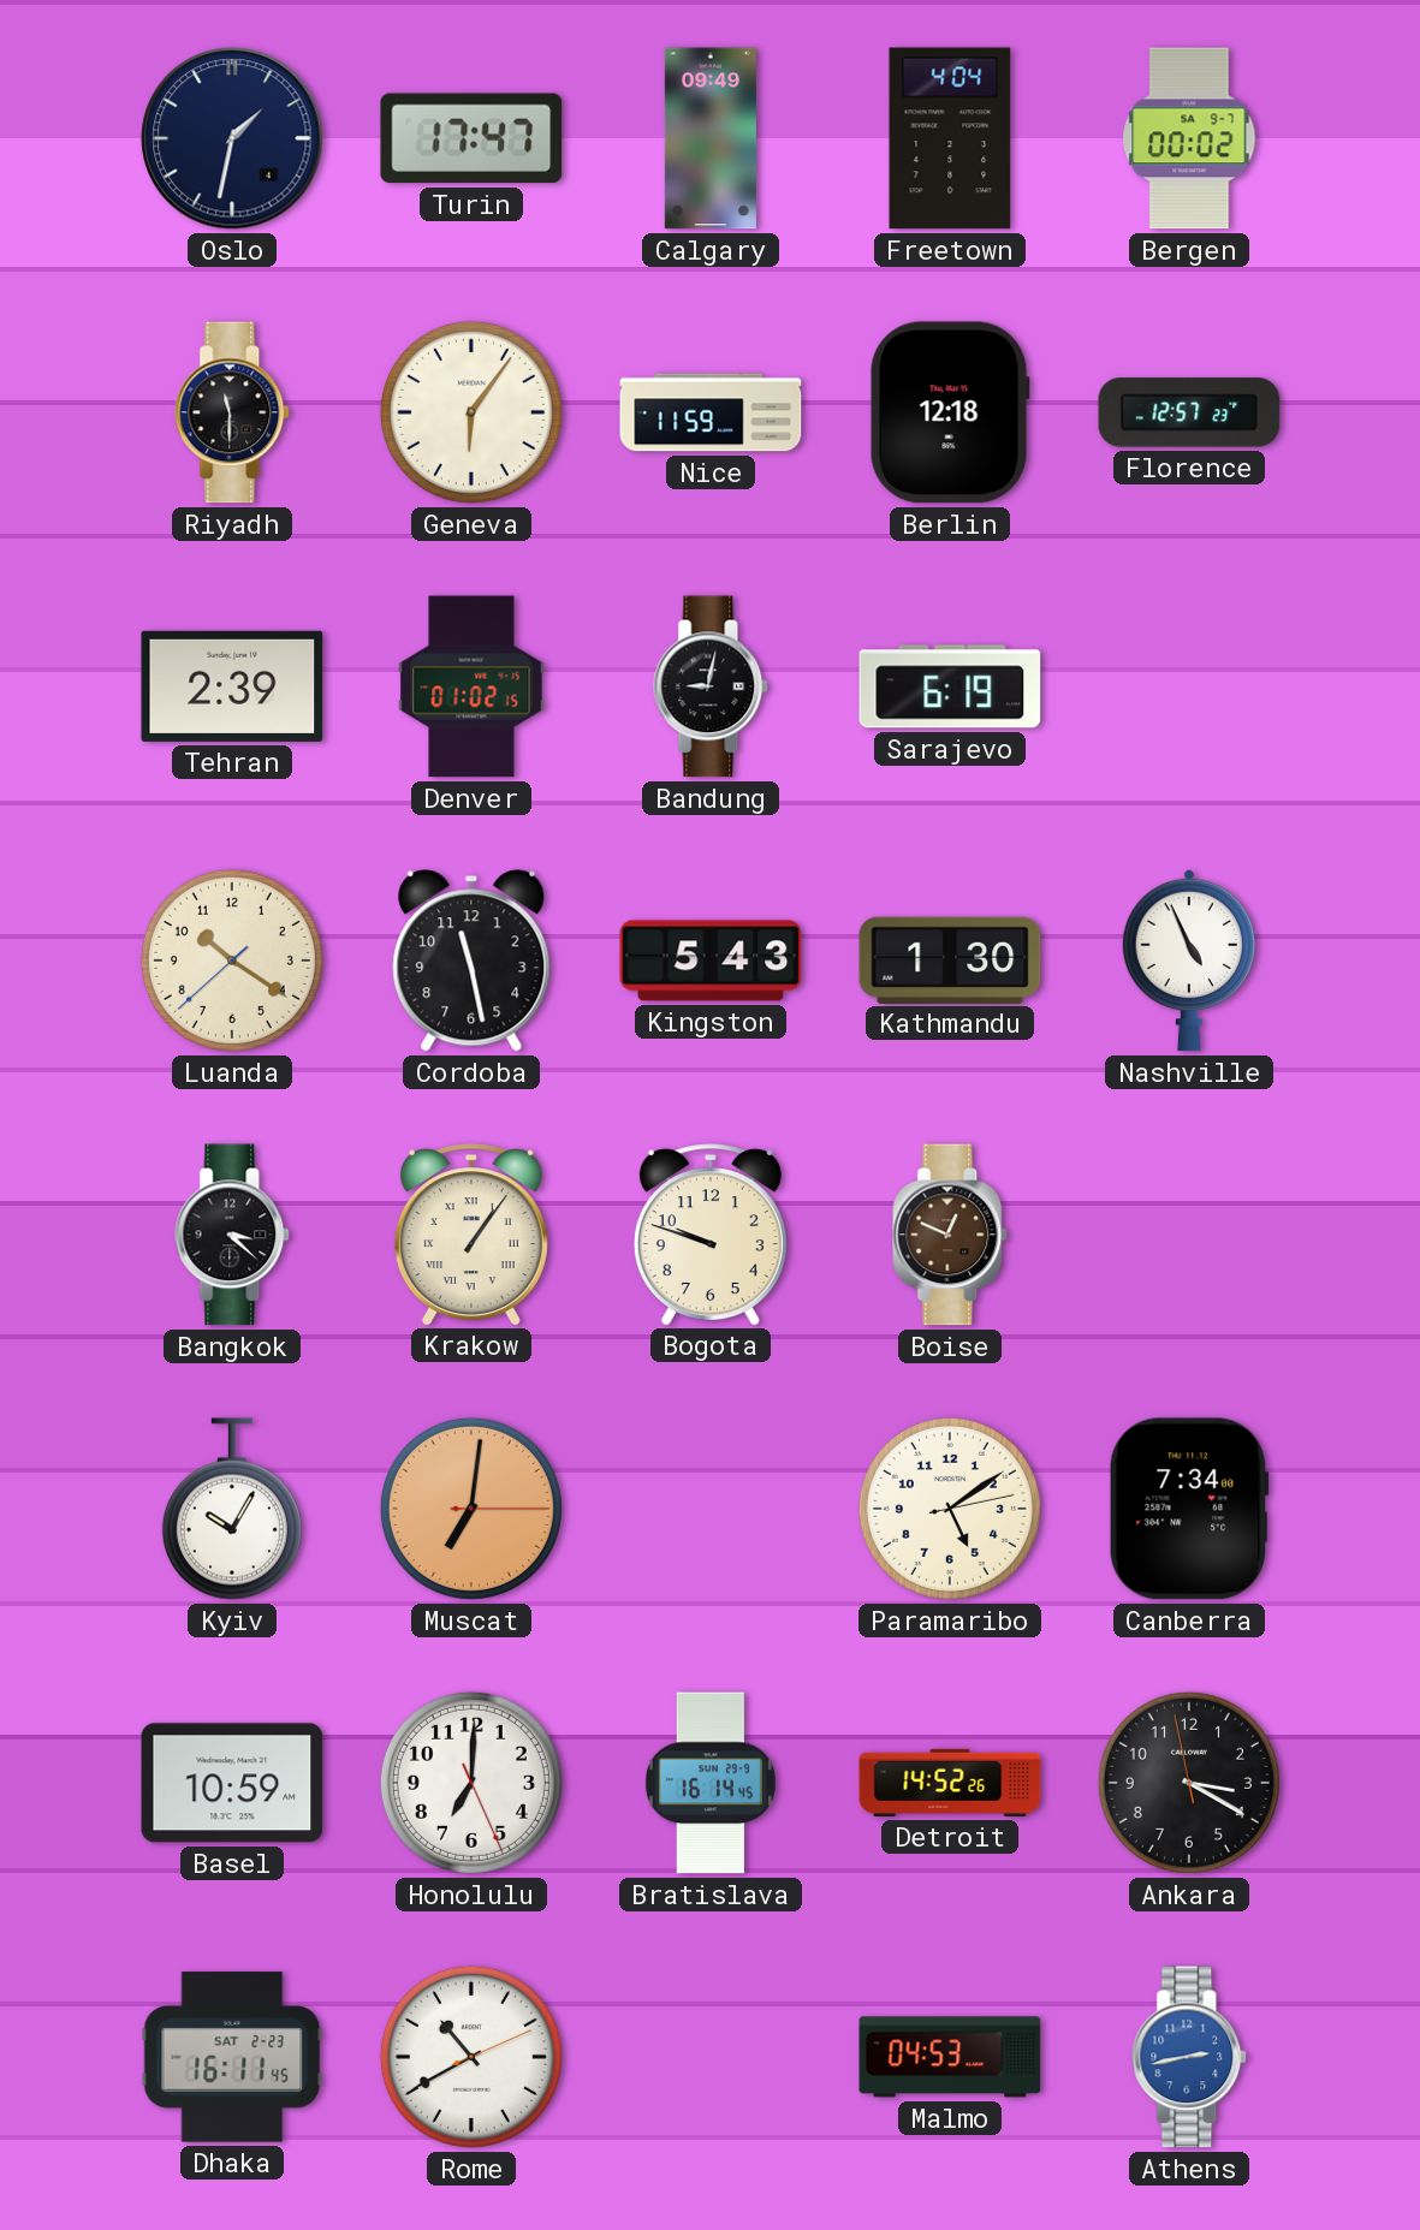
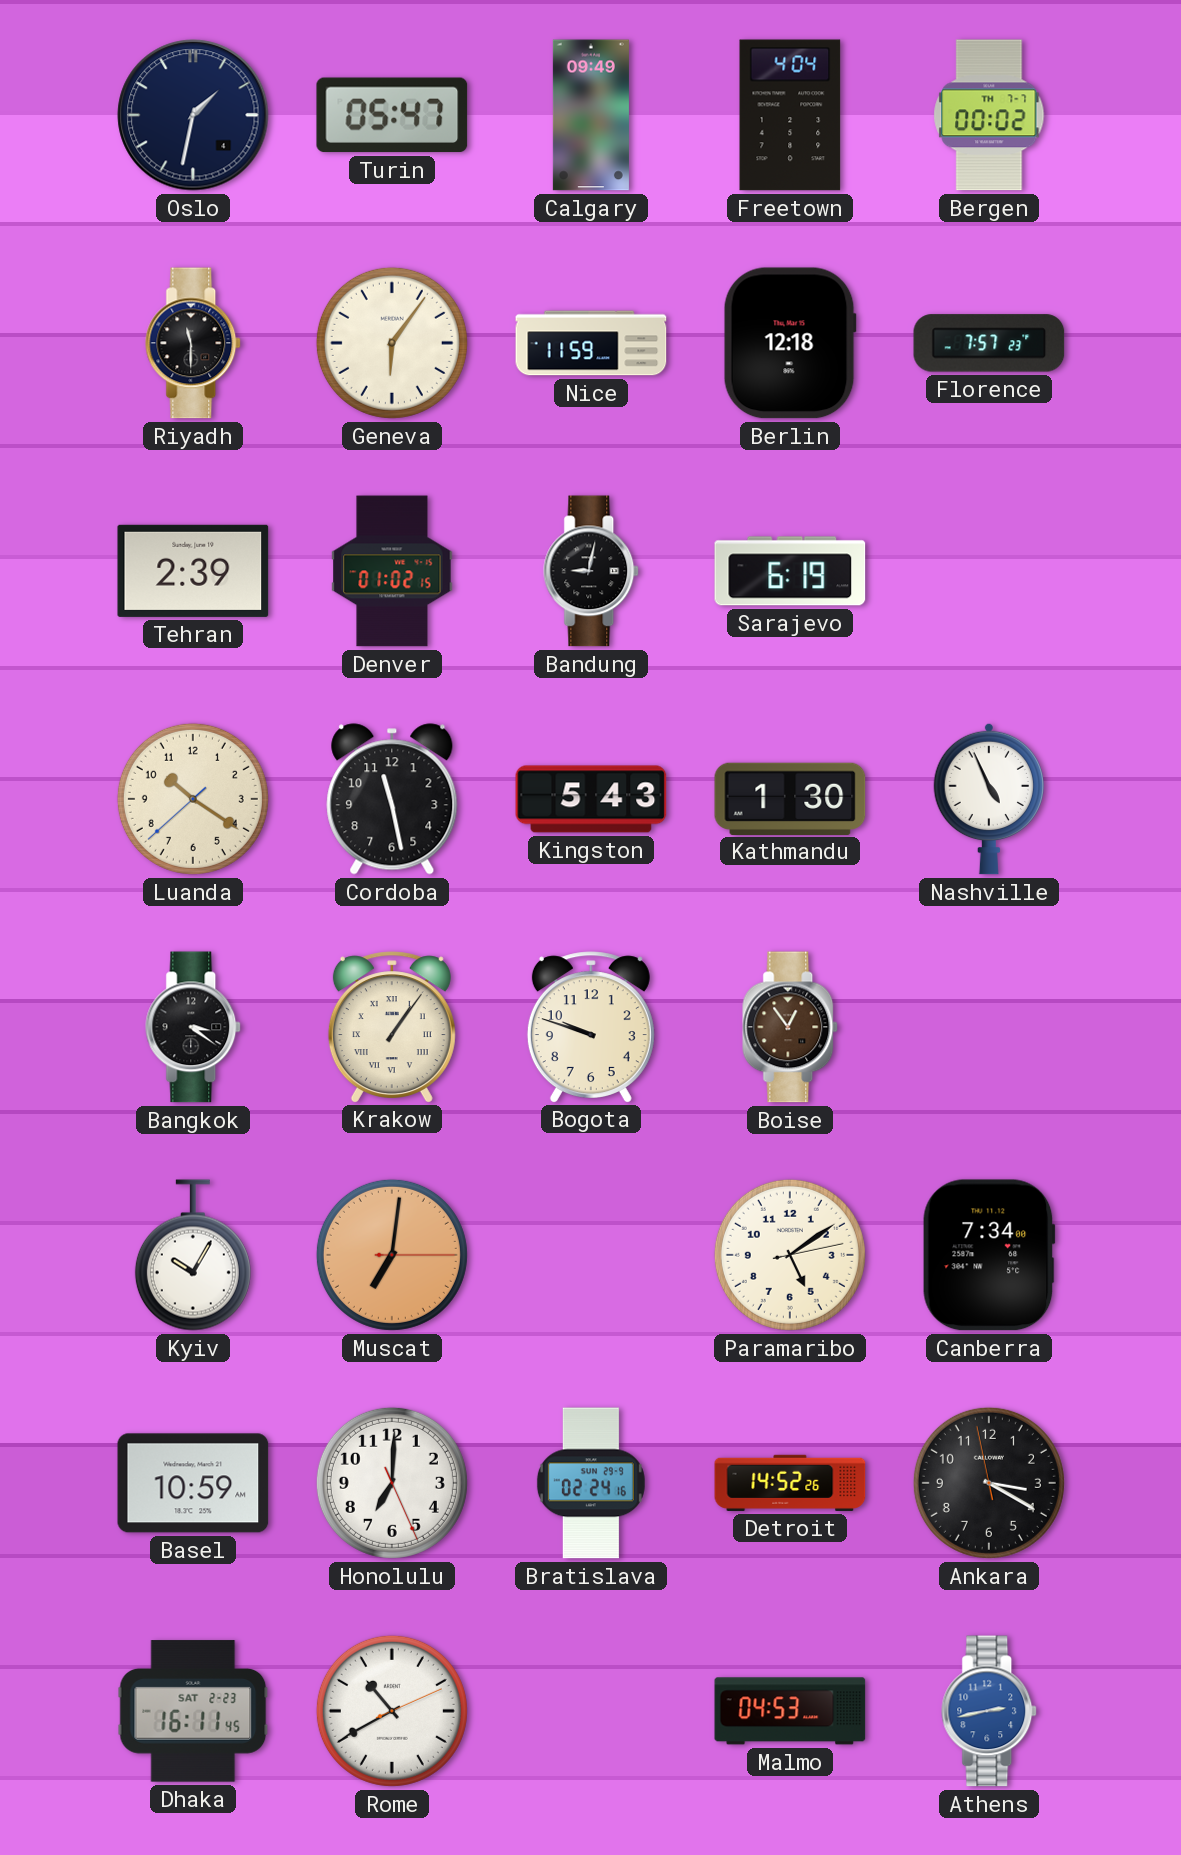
Turin: 17:47 -> 05:47
Bergen date: SA 9-7 -> TH 7-7
Florence: 12:57 -> 7:57
Bangkok: 3:22 -> 3:21
Boise: 12:49 -> 12:54
Bratislava: 16:14 -> 02:24
